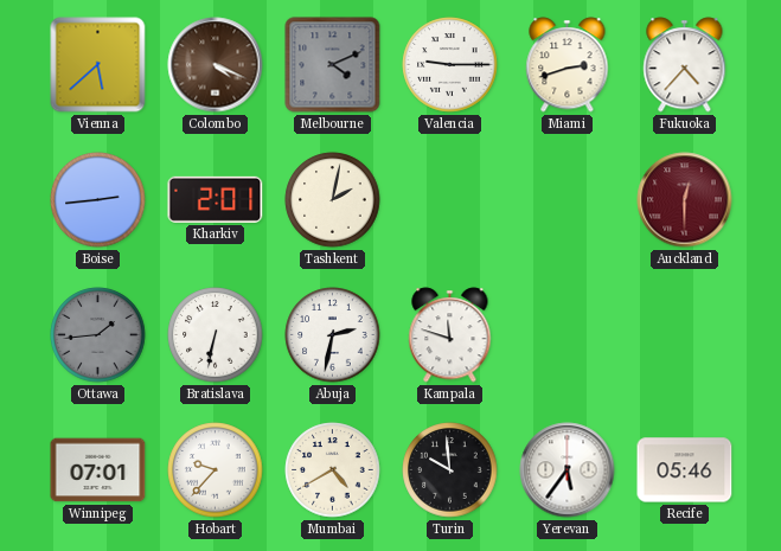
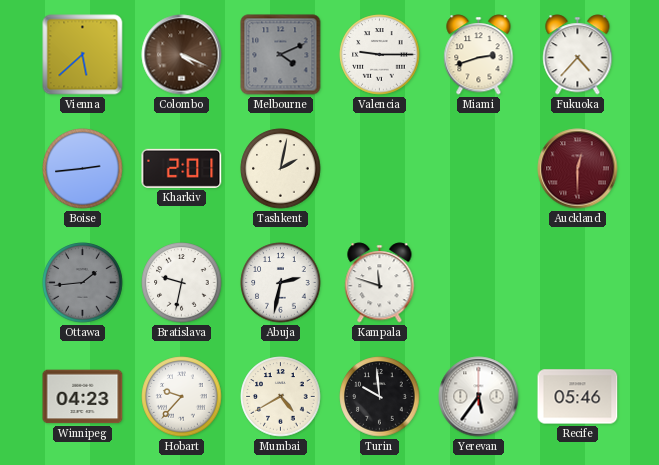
Bratislava: 6:32 -> 9:32
Winnipeg: 07:01 -> 04:23
